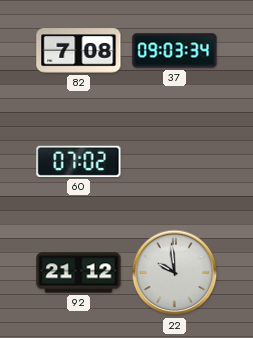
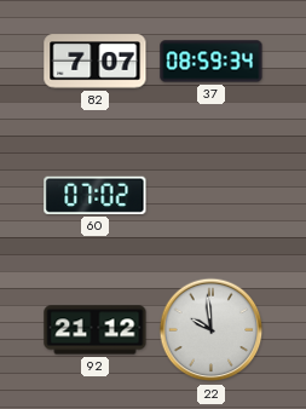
82: 7:08 -> 7:07
37: 09:03 -> 08:59
